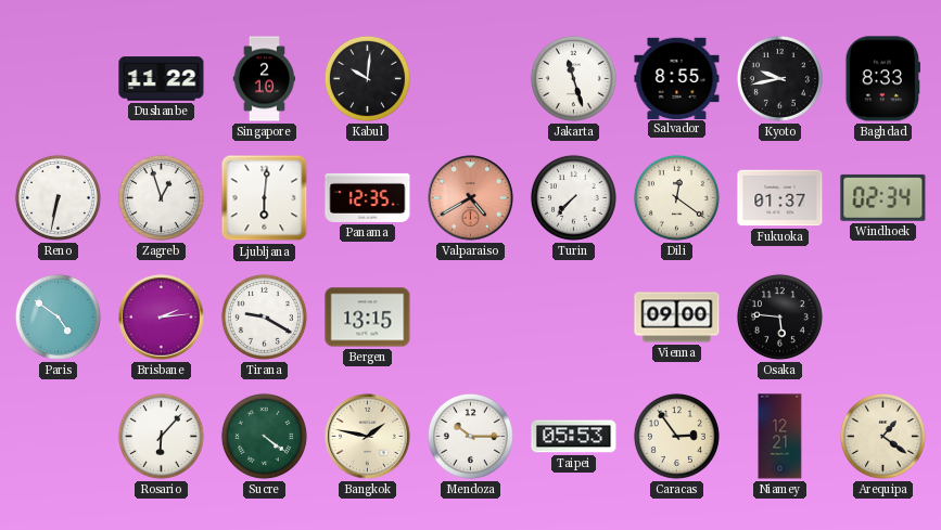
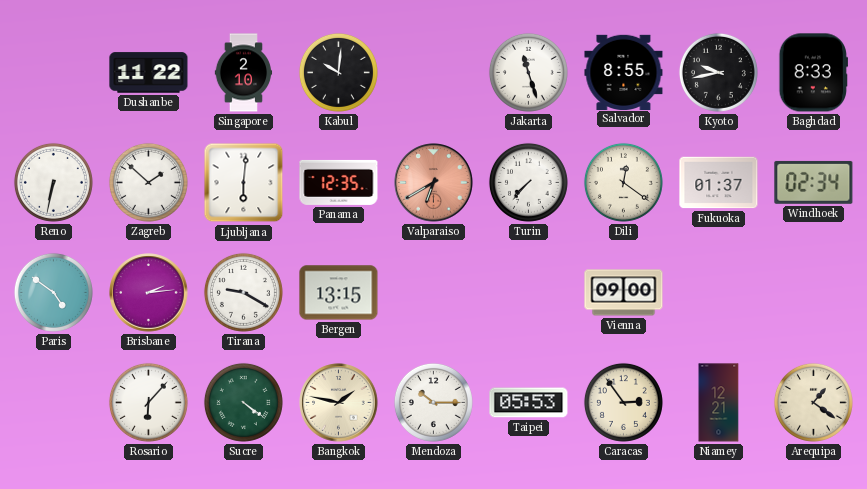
Zagreb: 12:57 -> 1:52
Valparaiso: 4:40 -> 6:40
Osaka: 5:46 -> none
